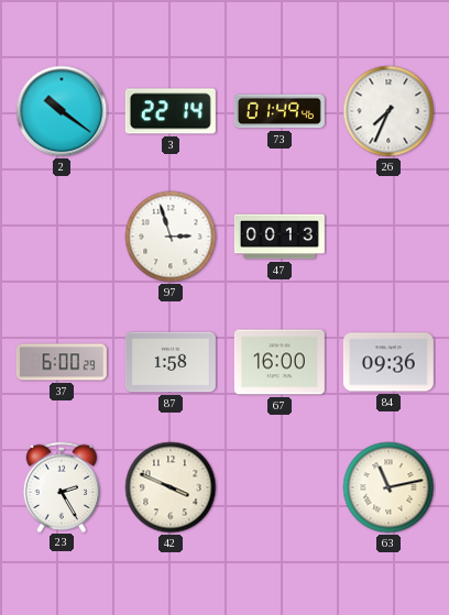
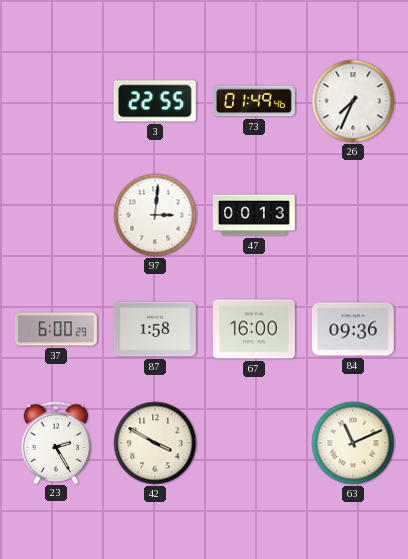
2: 10:21 -> none
3: 22:14 -> 22:55
97: 2:57 -> 3:01
42: 3:49 -> 3:50
63: 11:13 -> 11:11
